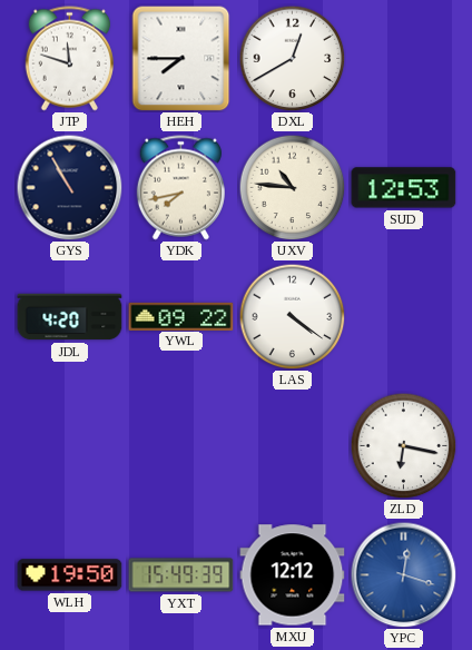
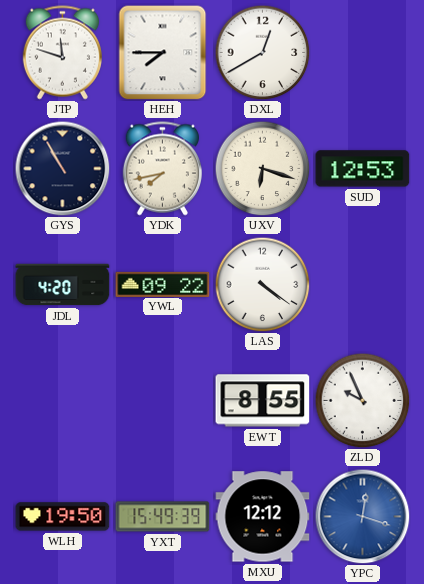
UXV: 10:46 -> 6:18
EWT: none -> 8:55
ZLD: 6:17 -> 9:56
